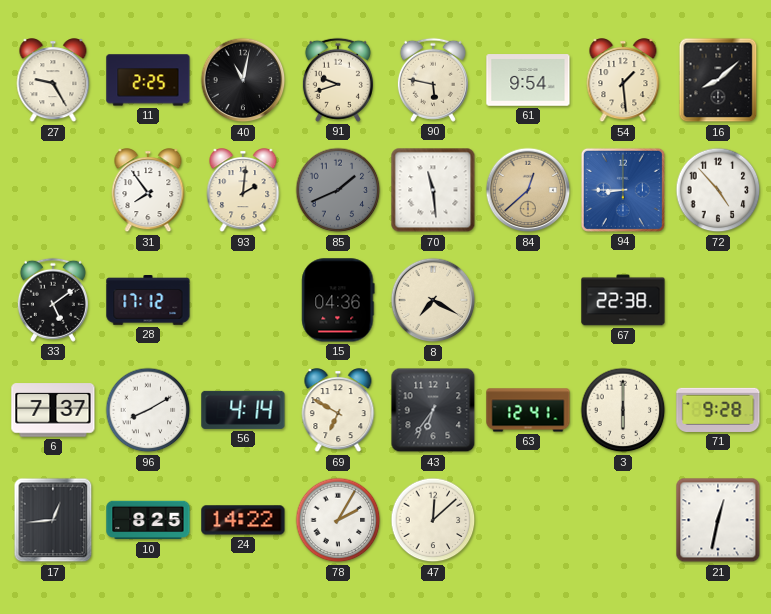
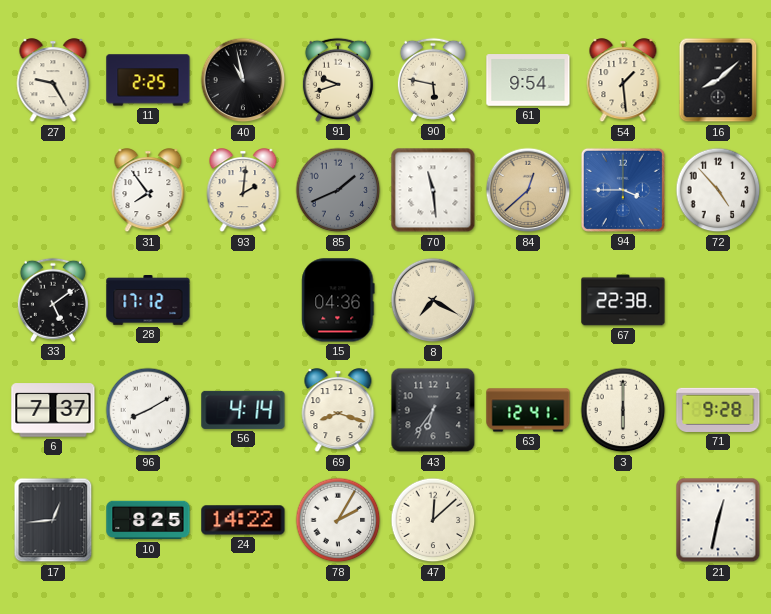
40: 11:02 -> 10:58
94: 8:45 -> 3:45
69: 6:50 -> 8:18
